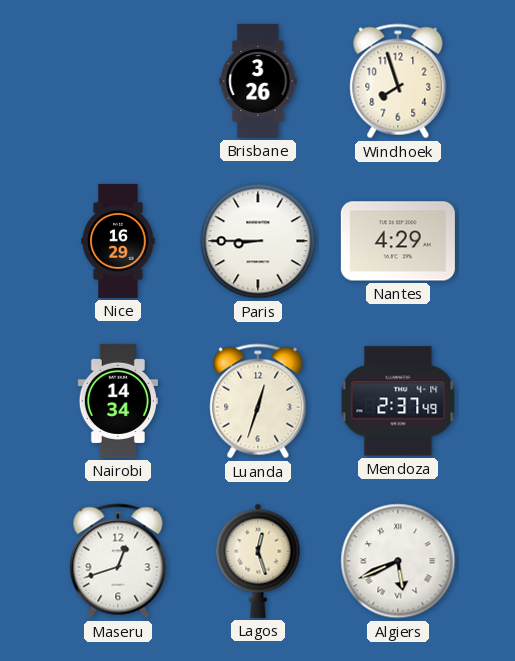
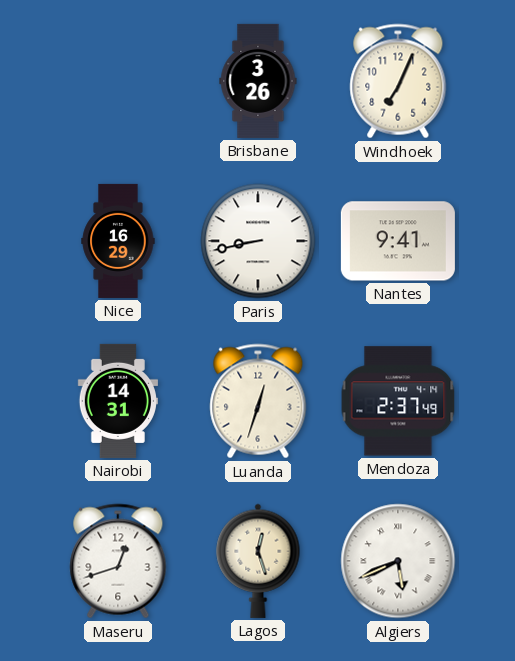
Windhoek: 7:57 -> 7:04
Paris: 8:45 -> 8:43
Nantes: 4:29 -> 9:41
Nairobi: 14:34 -> 14:31
